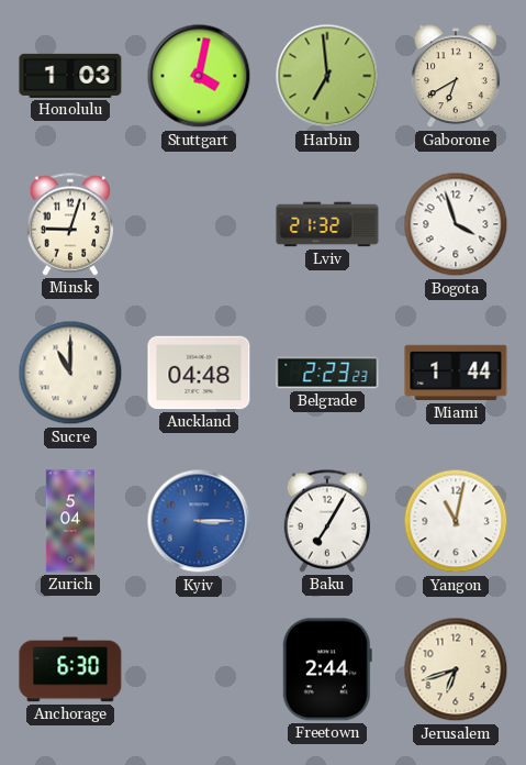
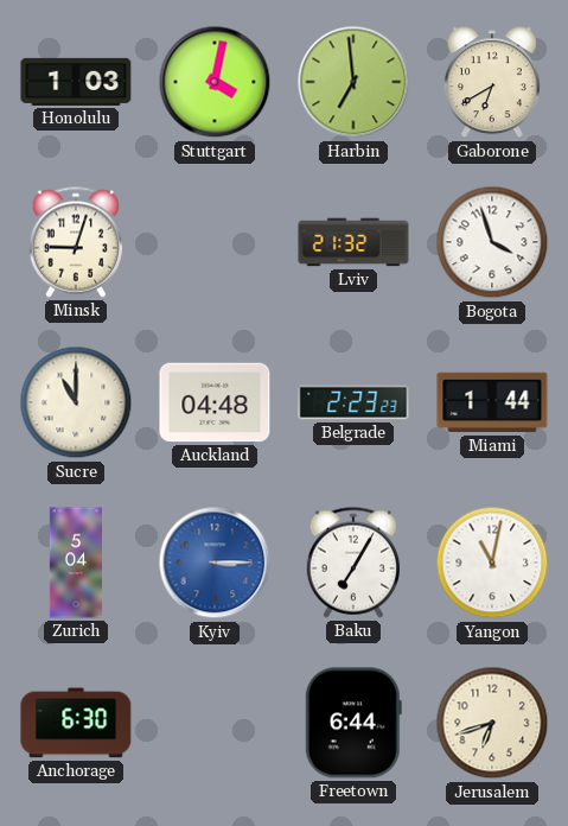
Freetown: 2:44 -> 6:44
